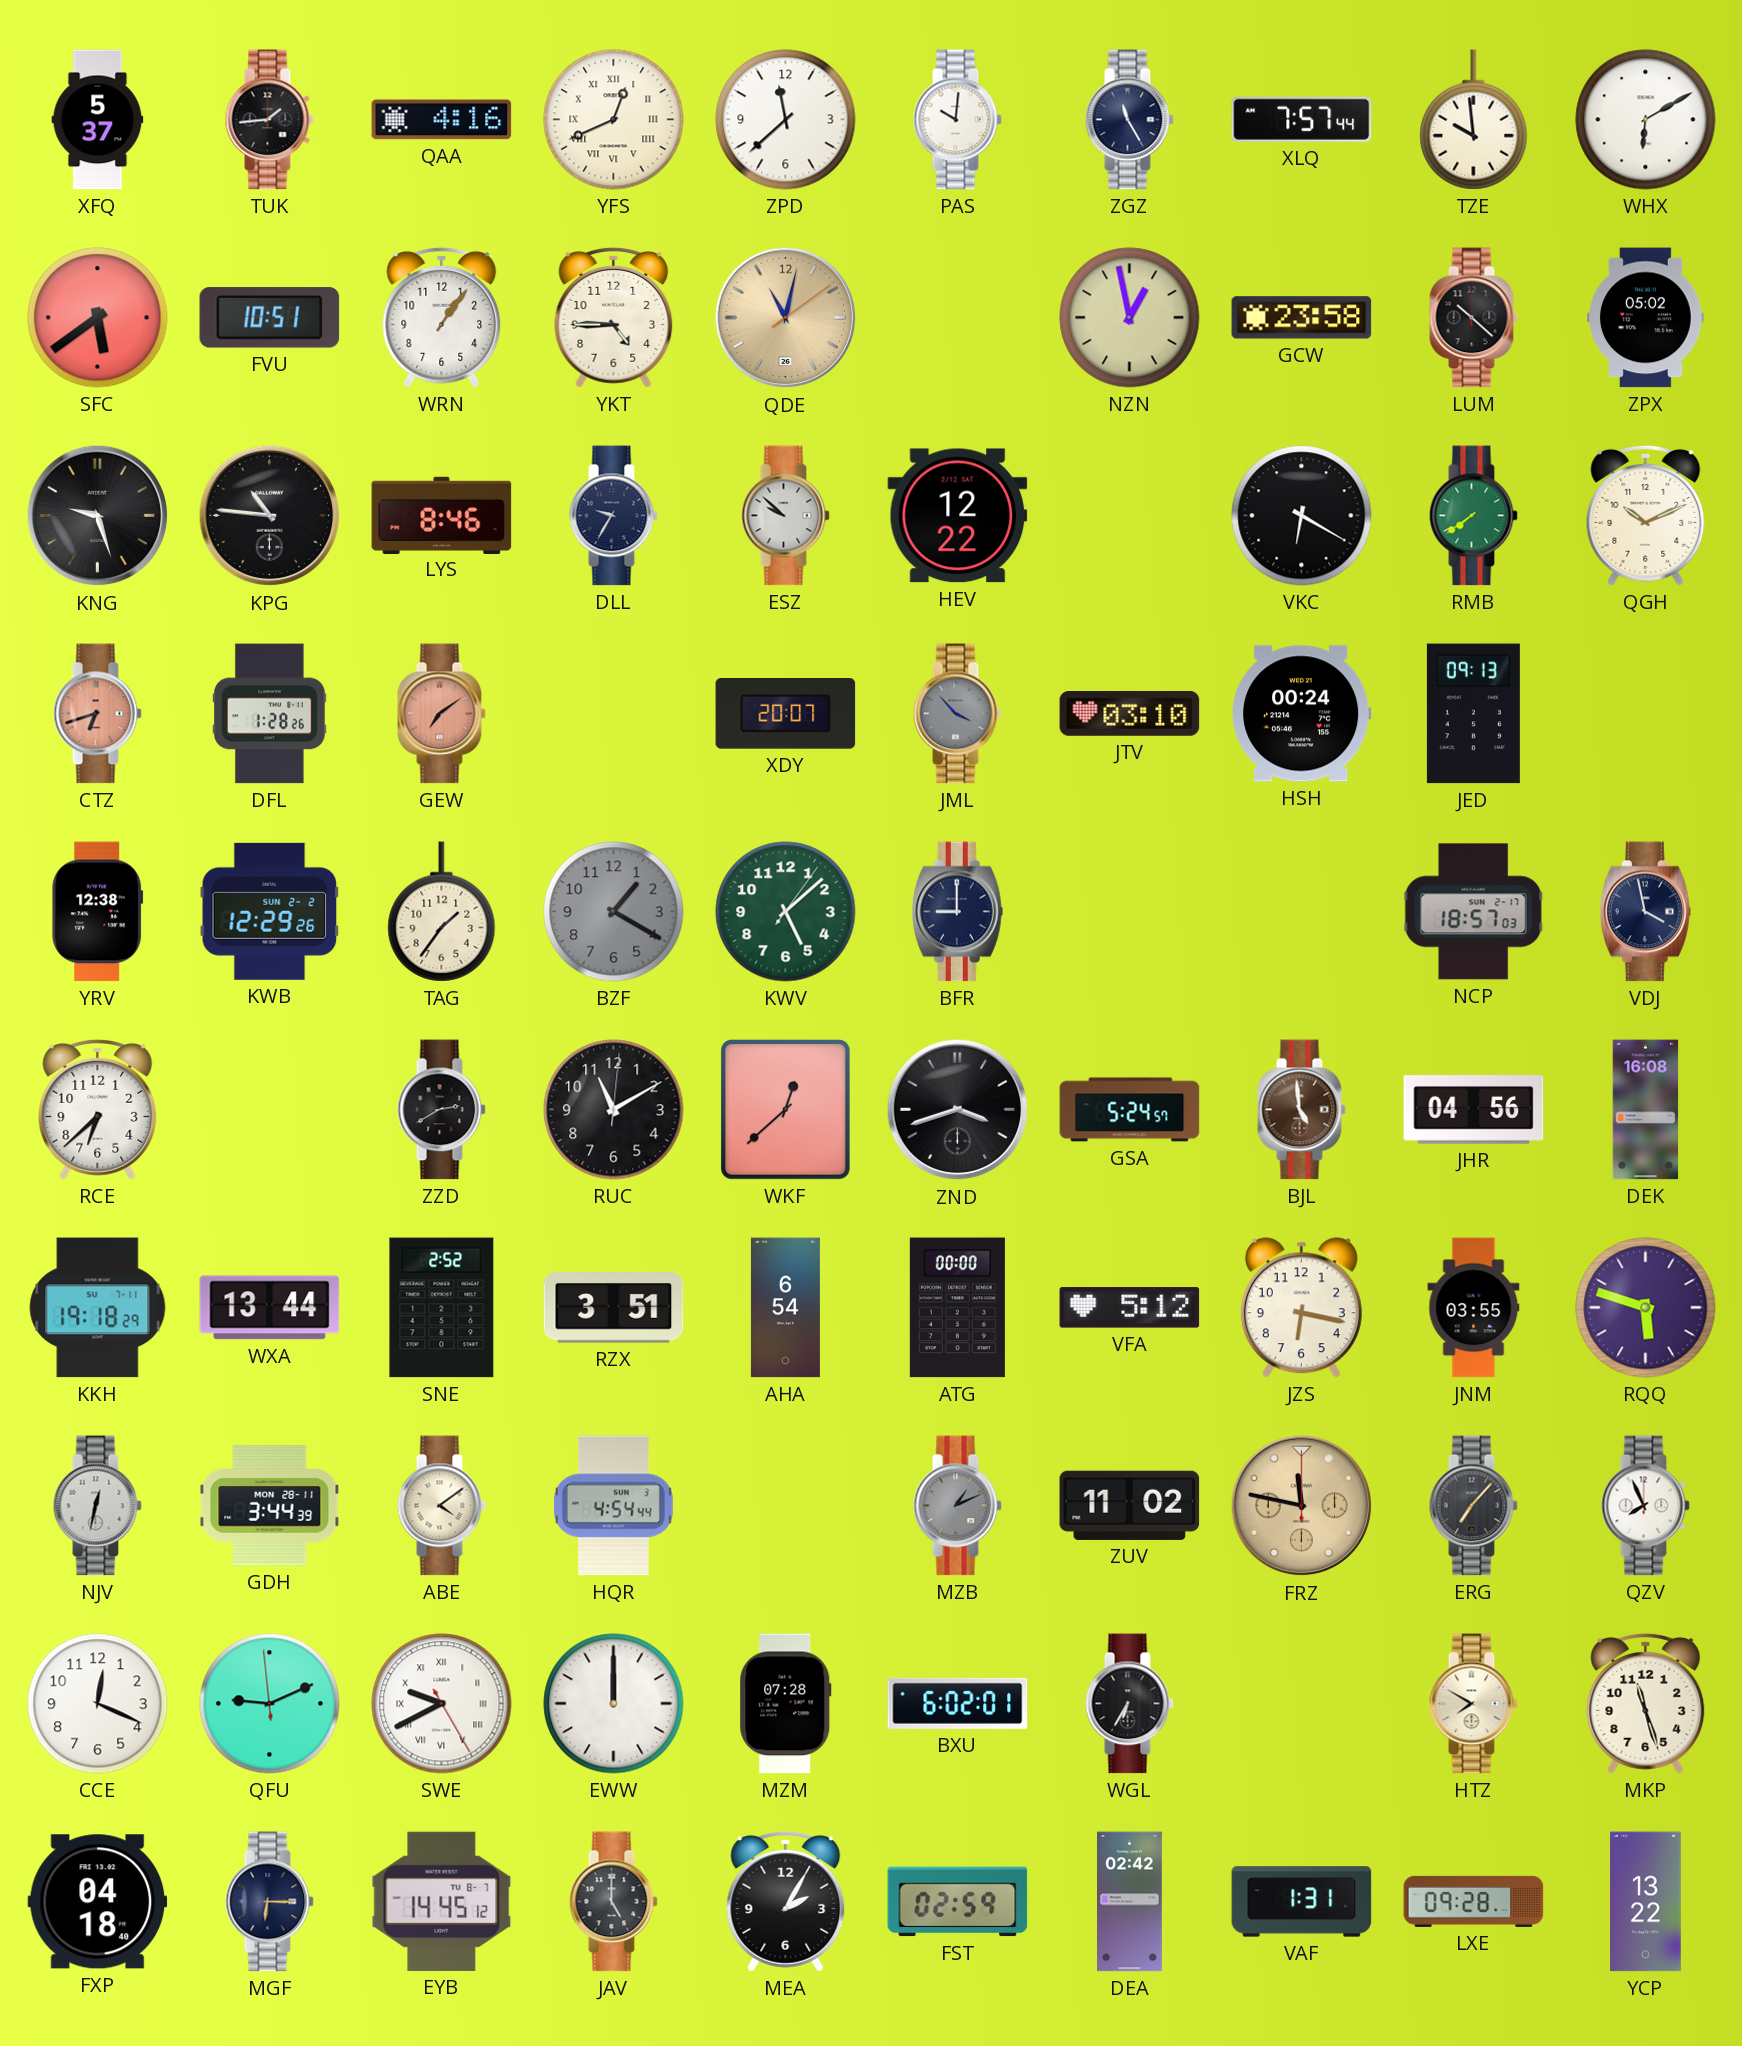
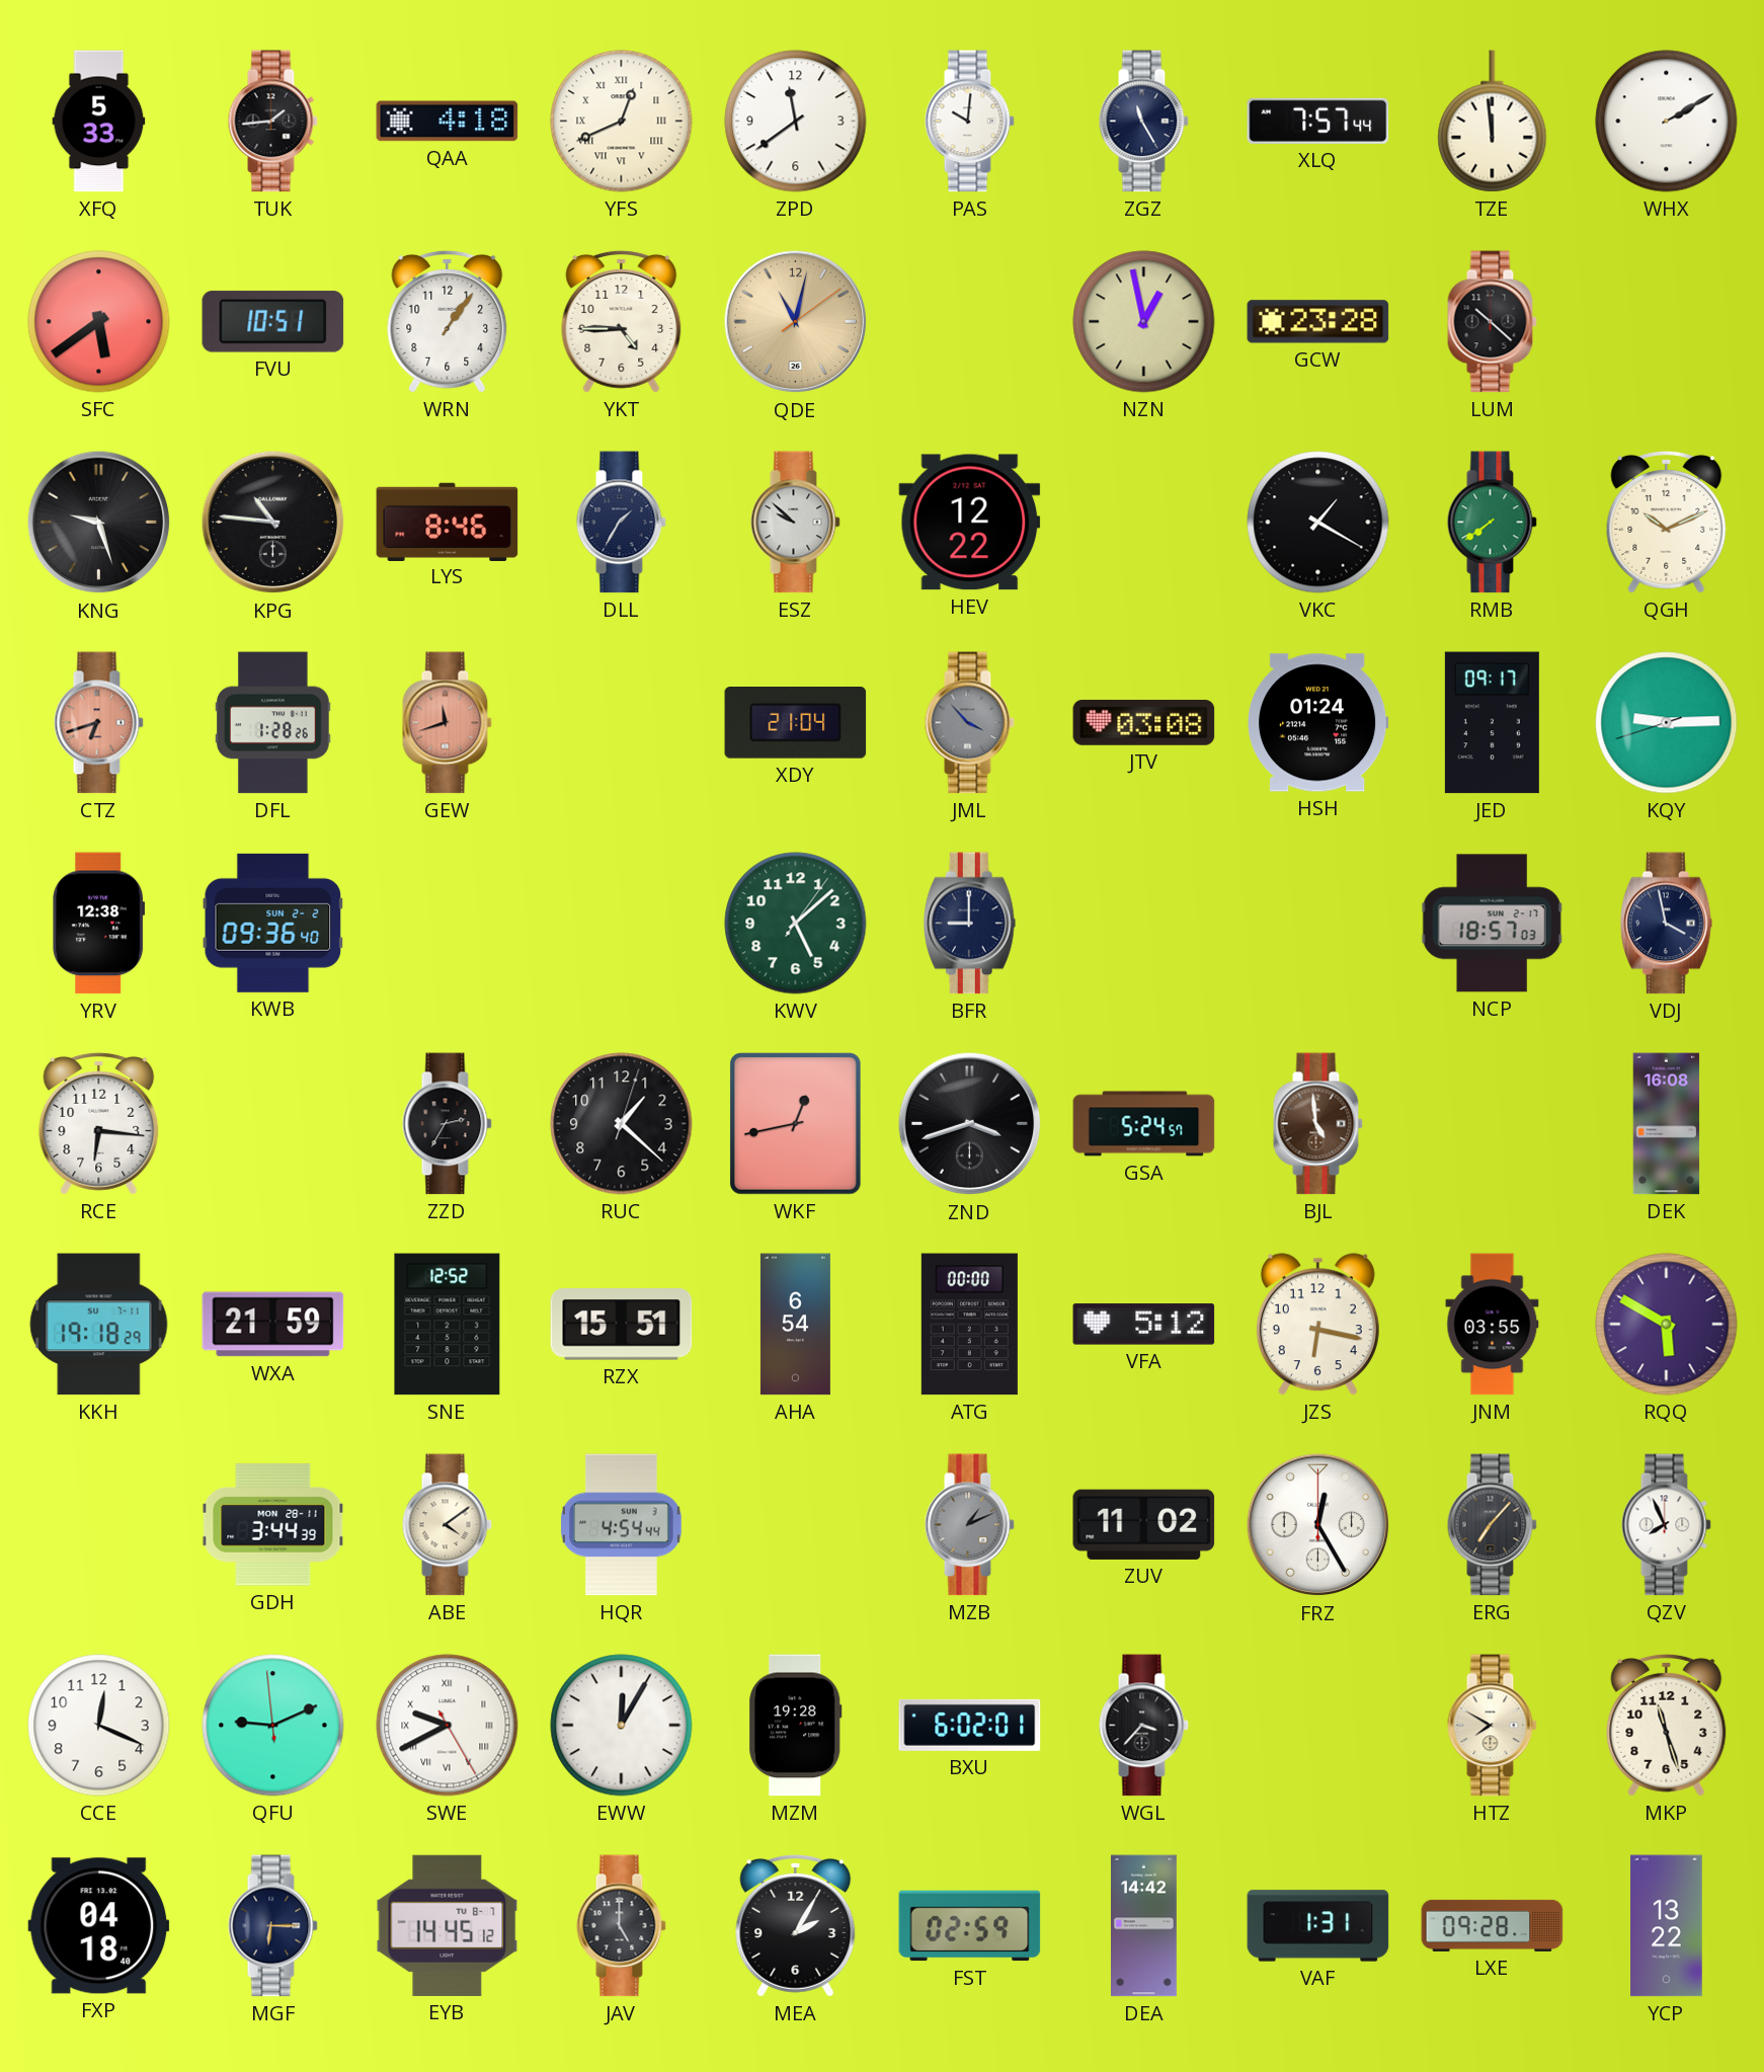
XFQ: 5:37 -> 5:33
QAA: 4:16 -> 4:18
ZPD: 11:38 -> 11:39
TZE: 9:59 -> 11:59
WHX: 6:10 -> 2:10
GCW: 23:58 -> 23:28
ZPX: 05:02 -> none
DLL: 9:35 -> 1:35
VKC: 6:20 -> 1:20
GEW: 7:09 -> 11:42
XDY: 20:07 -> 21:04
JTV: 03:10 -> 03:08
HSH: 00:24 -> 01:24
JED: 09:13 -> 09:17
KQY: none -> 9:14
KWB: 12:29 -> 09:36
TAG: 1:36 -> none
BZF: 1:20 -> none
RCE: 6:38 -> 6:16
ZZD: 2:40 -> 2:35
RUC: 11:10 -> 1:22
WKF: 12:38 -> 12:43
JHR: 04:56 -> none
WXA: 13:44 -> 21:59
SNE: 2:52 -> 12:52
RZX: 3:51 -> 15:51
RQQ: 5:48 -> 5:50
NJV: 12:32 -> none
FRZ: 11:47 -> 12:25
FRZ dial: champagne -> white
EWW: 12:00 -> 12:05
MZM: 07:28 -> 19:28
WGL: 6:35 -> 3:37
DEA: 02:42 -> 14:42
